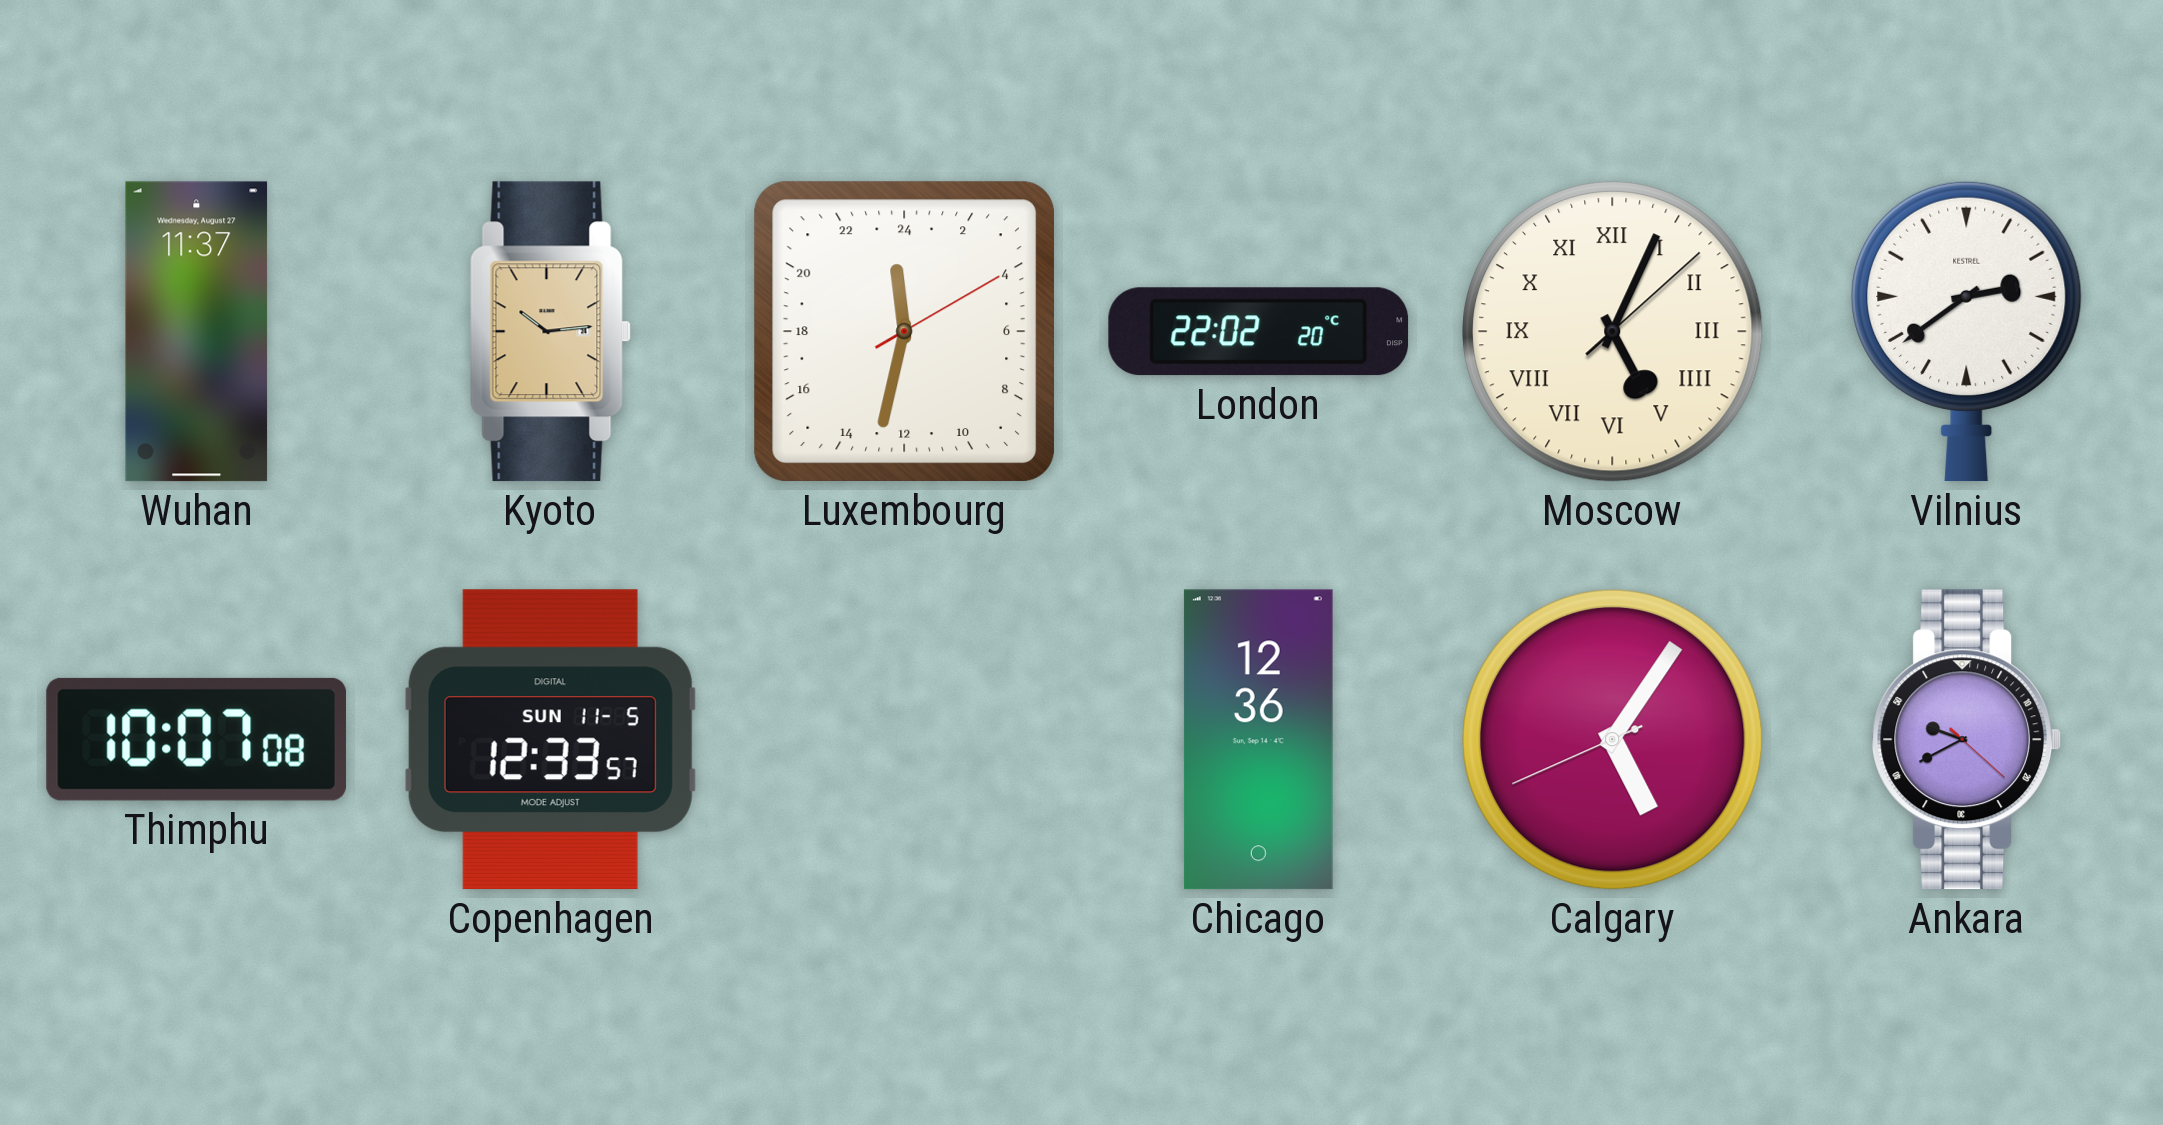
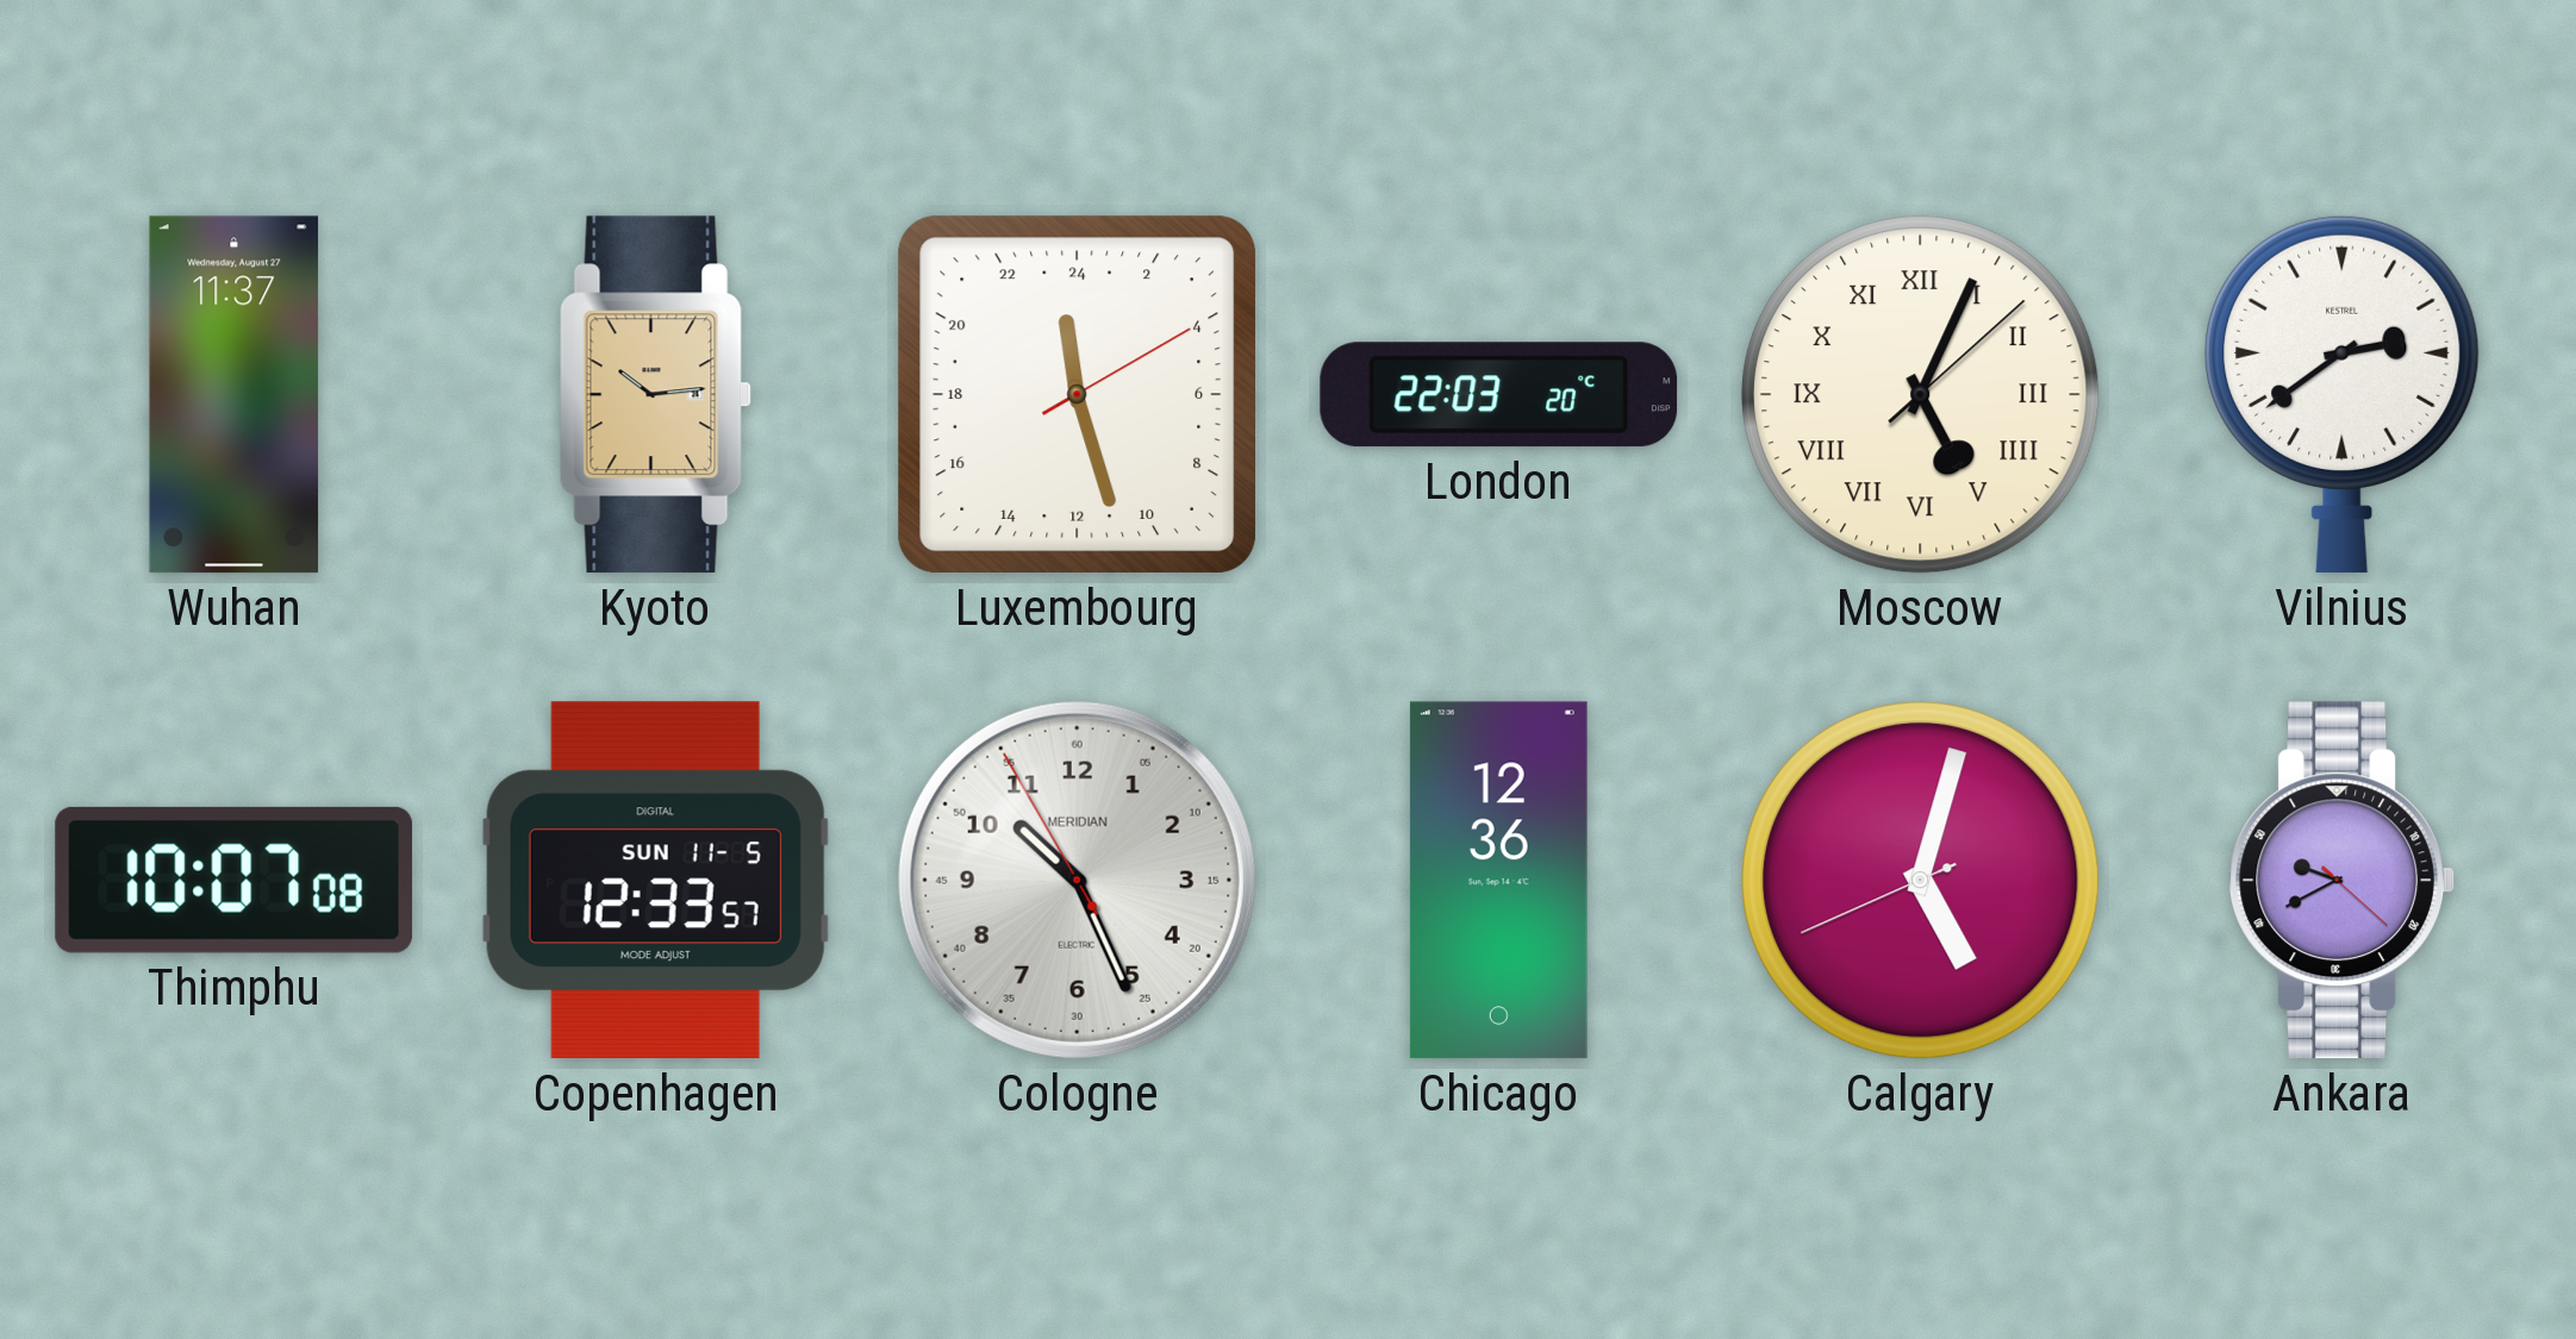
Luxembourg: 23:32 -> 23:27
London: 22:02 -> 22:03
Cologne: none -> 10:25
Calgary: 5:05 -> 5:02
